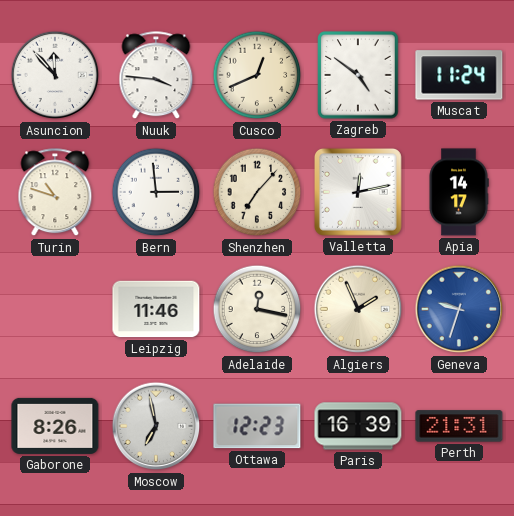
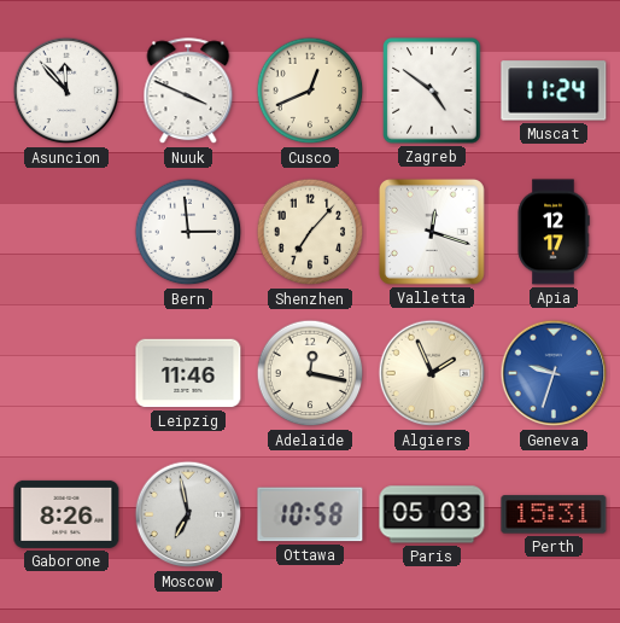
Nuuk: 3:46 -> 3:49
Turin: 10:48 -> none
Valletta: 12:13 -> 12:18
Apia: 14:17 -> 12:17
Ottawa: 12:23 -> 10:58
Paris: 16:39 -> 05:03
Perth: 21:31 -> 15:31
